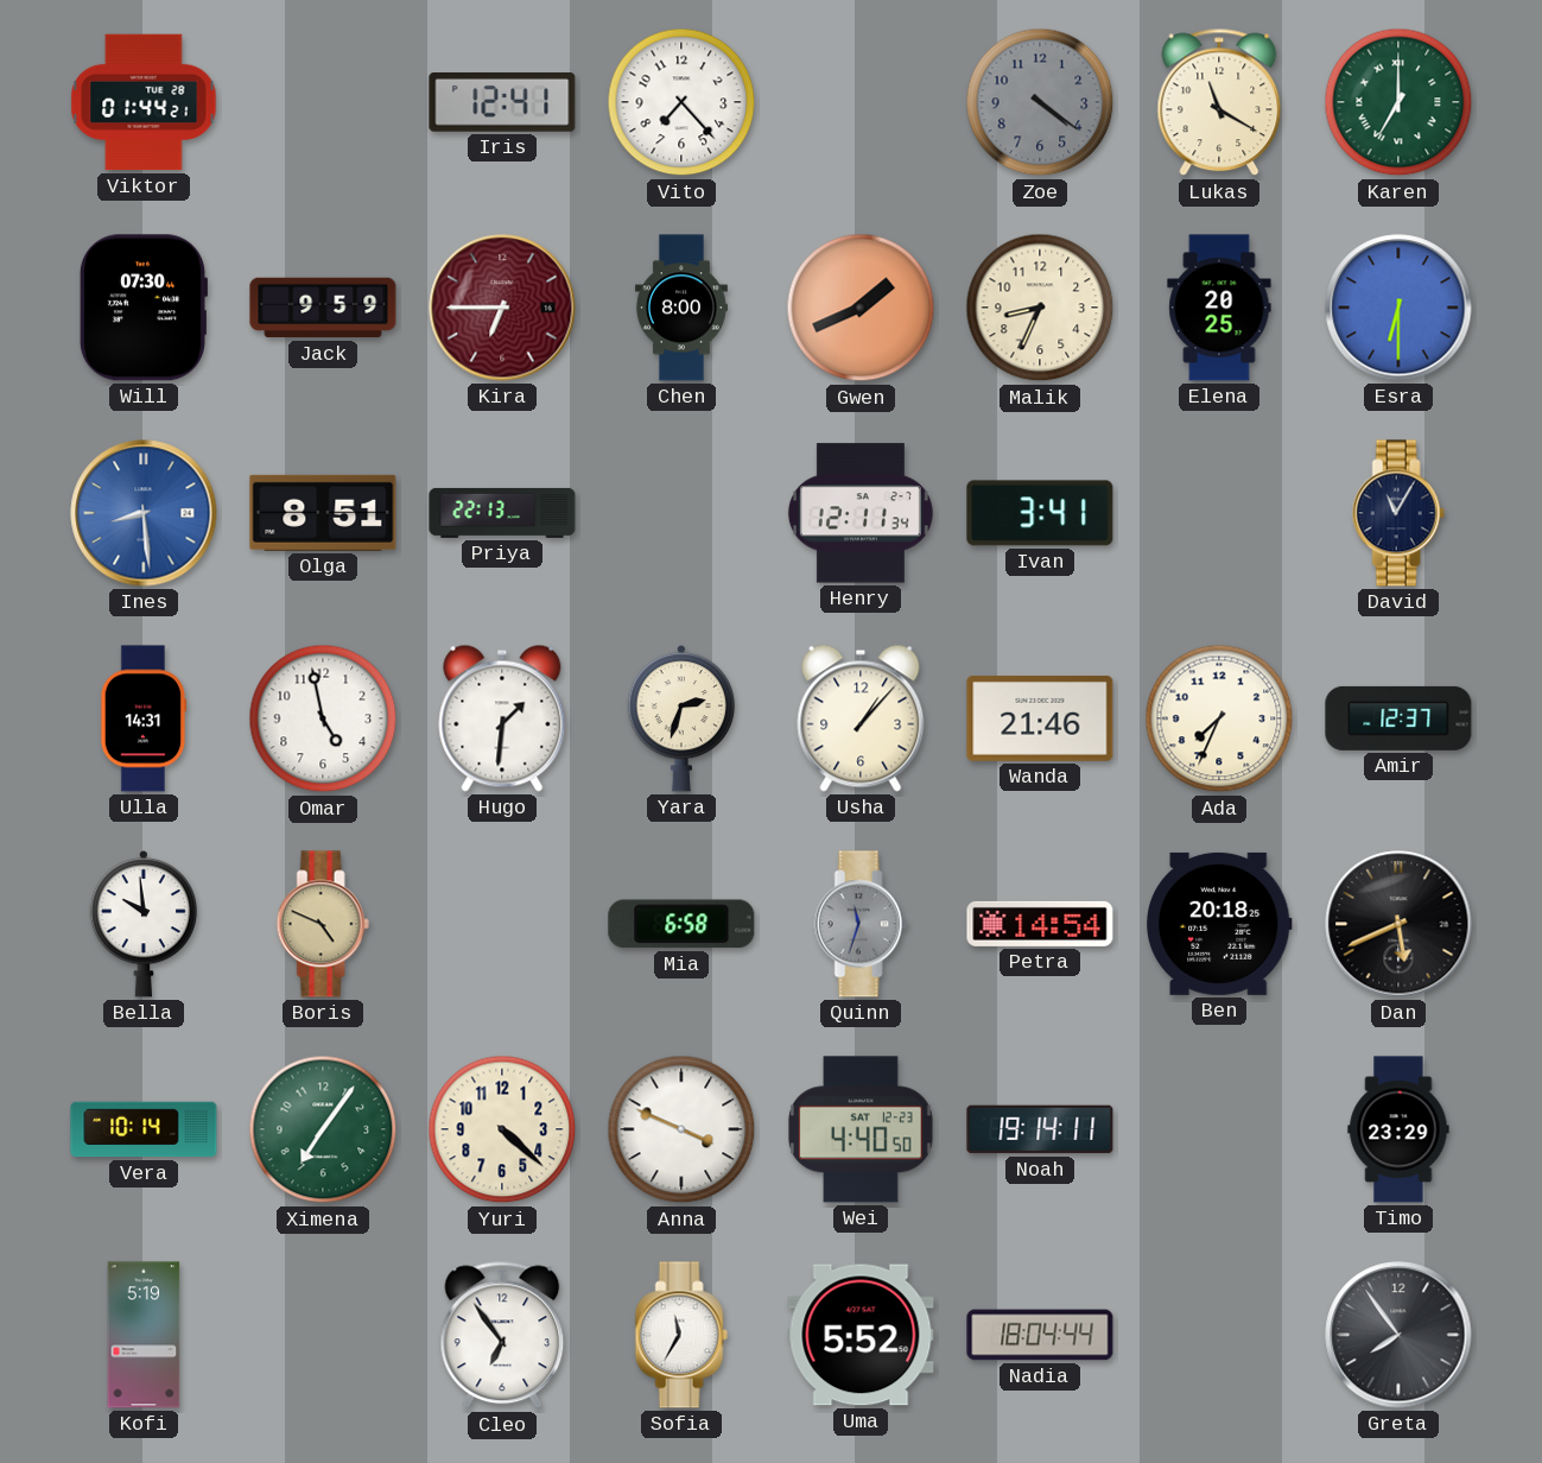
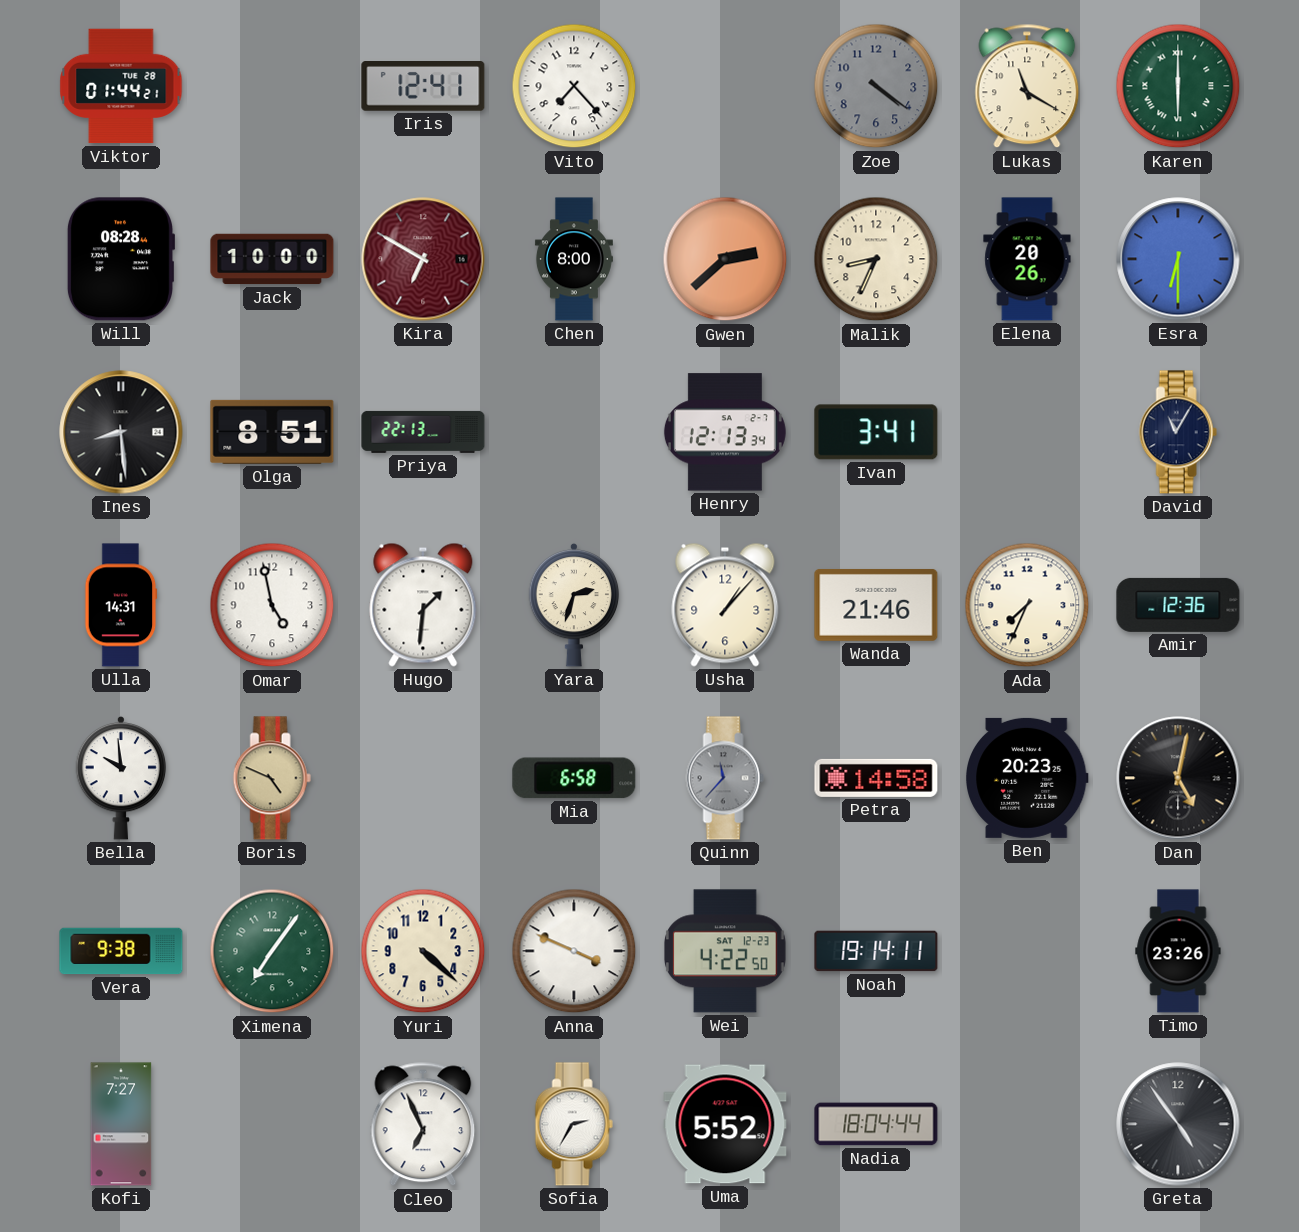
Karen: 7:00 -> 6:00
Will: 07:30 -> 08:28
Jack: 9:59 -> 10:00
Kira: 6:45 -> 6:50
Gwen: 1:41 -> 2:38
Elena: 20:25 -> 20:26
Ines dial: blue -> black
Henry: 12:11 -> 12:13
Amir: 12:37 -> 12:36
Quinn: 11:33 -> 11:37
Petra: 14:54 -> 14:58
Ben: 20:18 -> 20:23
Dan: 5:41 -> 5:02
Vera: 10:14 -> 9:38
Wei: 4:40 -> 4:22
Timo: 23:29 -> 23:26
Kofi: 5:19 -> 7:27
Cleo: 6:54 -> 6:56
Sofia: 11:35 -> 2:35
Greta: 7:54 -> 4:54
